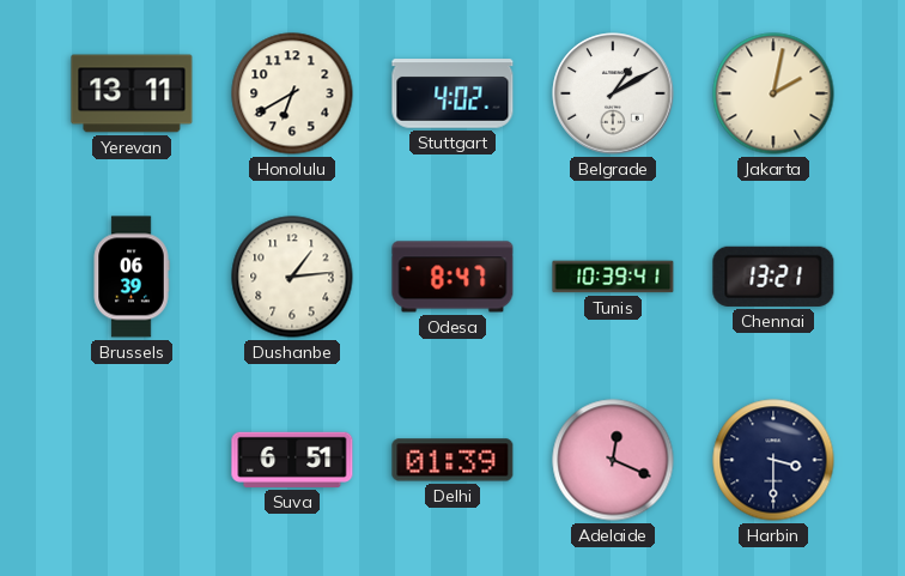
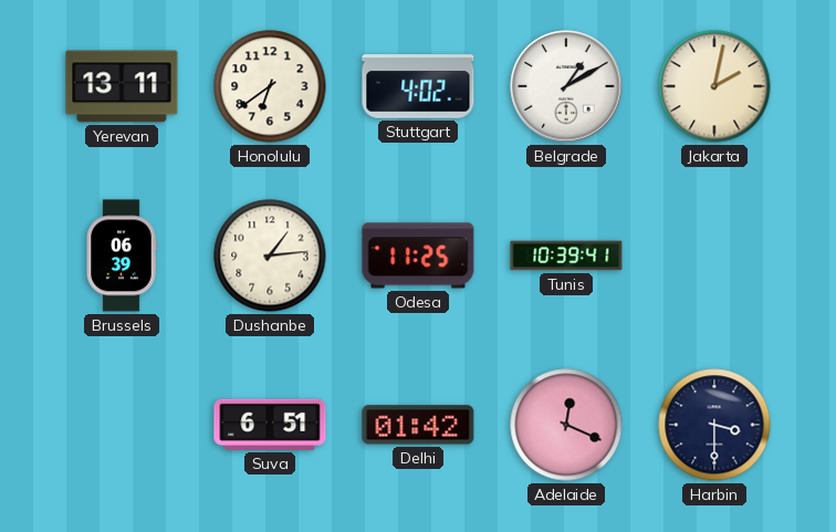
Honolulu: 6:40 -> 6:39
Odesa: 8:47 -> 11:25
Chennai: 13:21 -> none
Delhi: 01:39 -> 01:42
